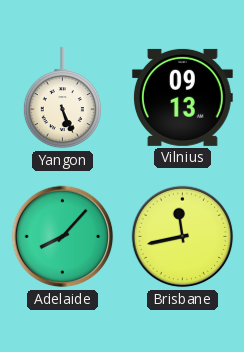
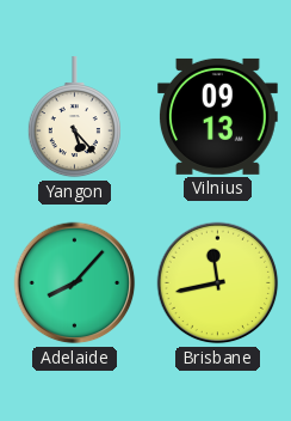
Yangon: 5:26 -> 5:23
